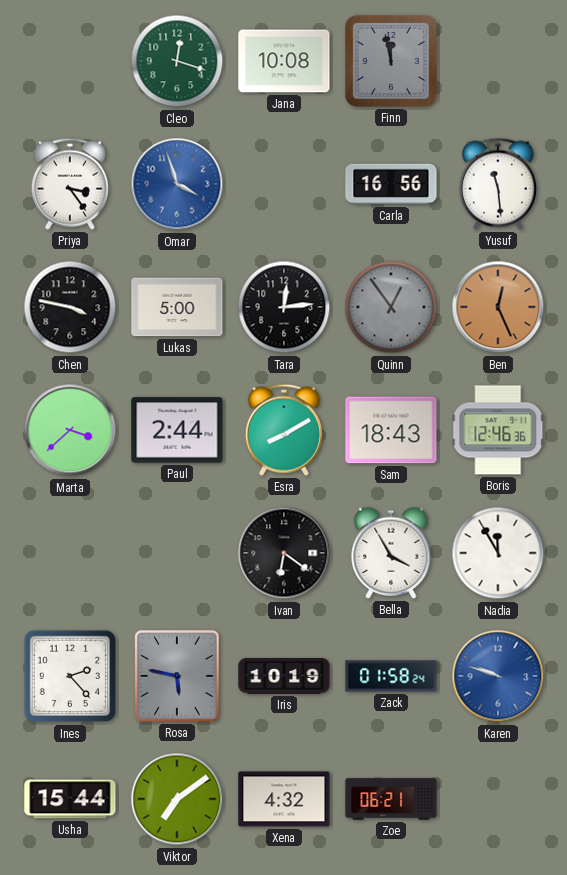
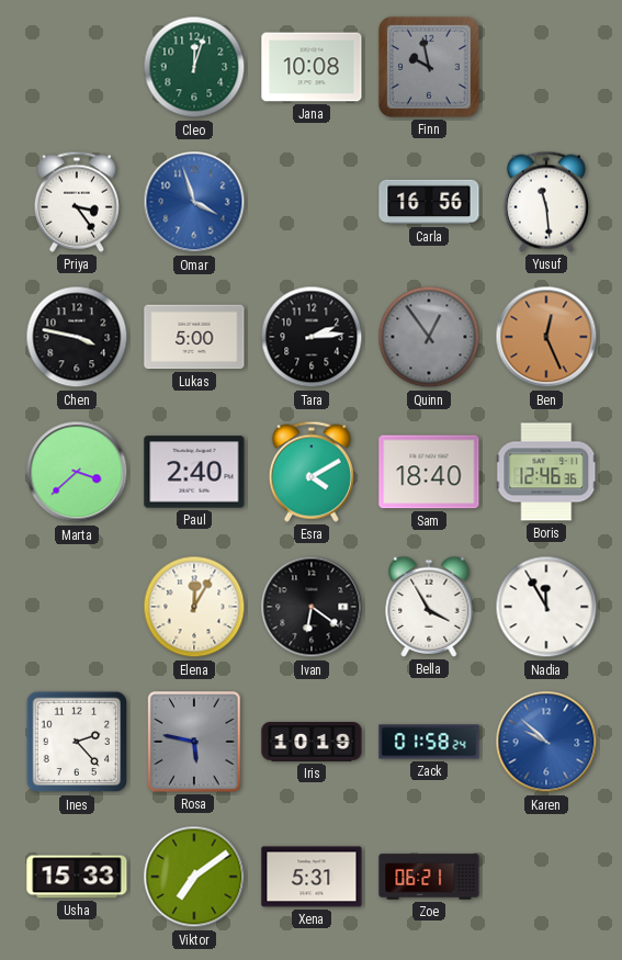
Cleo: 12:18 -> 12:03
Finn: 11:58 -> 9:58
Tara: 12:14 -> 2:14
Paul: 2:44 -> 2:40
Esra: 8:10 -> 4:10
Sam: 18:43 -> 18:40
Elena: none -> 12:05
Karen: 9:48 -> 9:52
Usha: 15:44 -> 15:33
Xena: 4:32 -> 5:31
